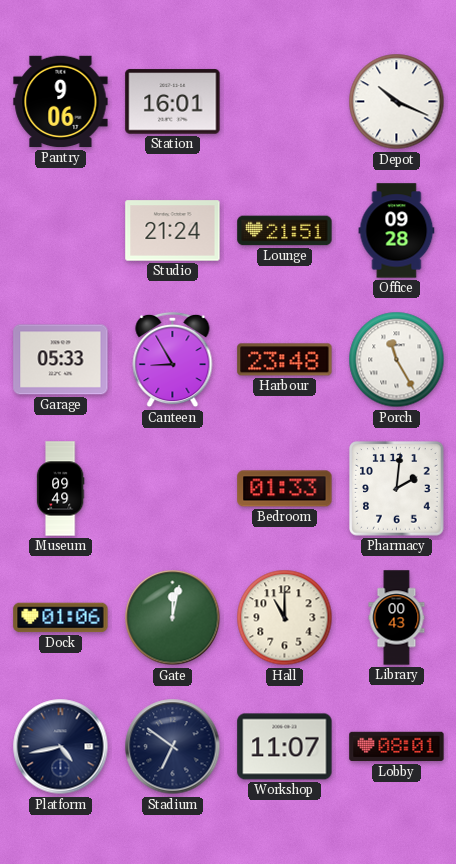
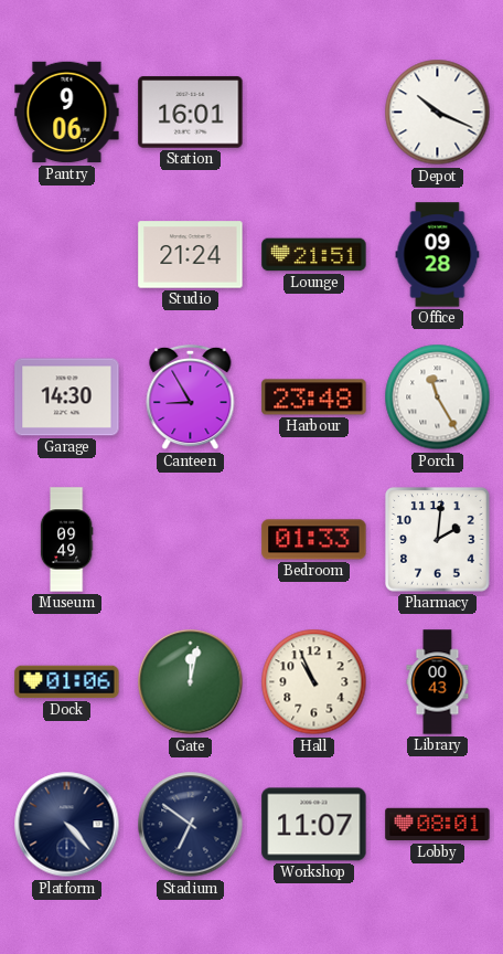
Garage: 05:33 -> 14:30
Hall: 11:00 -> 10:56
Platform: 4:43 -> 4:23
